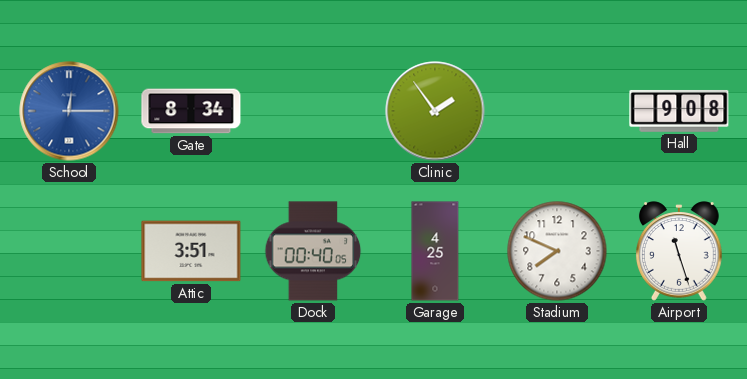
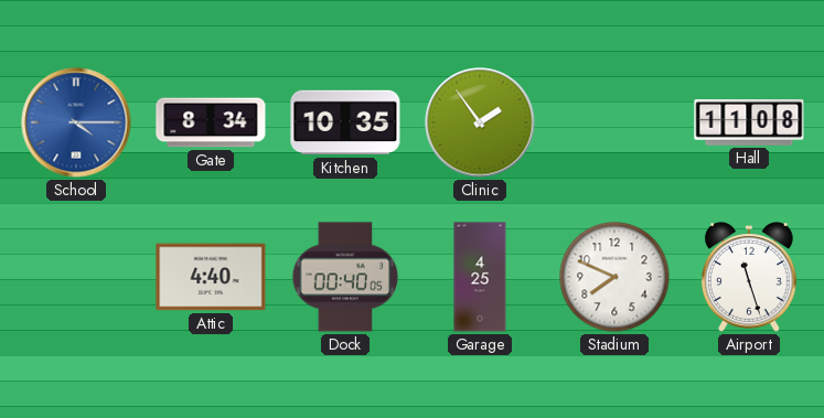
School: 12:15 -> 4:15
Kitchen: none -> 10:35
Hall: 9:08 -> 11:08
Attic: 3:51 -> 4:40
